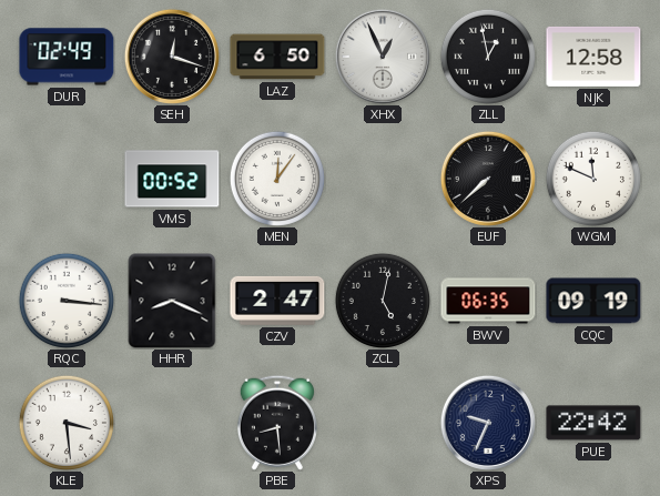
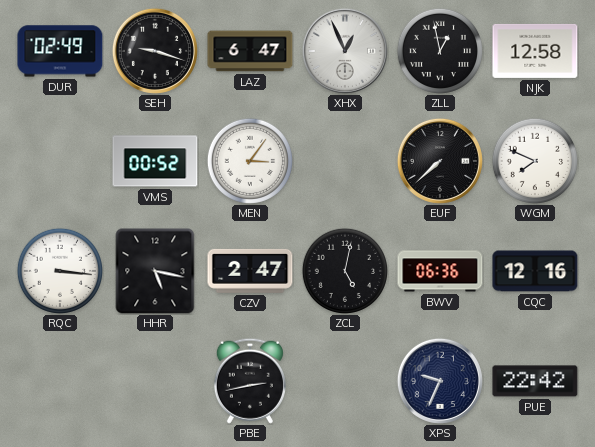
SEH: 12:18 -> 9:18
LAZ: 6:50 -> 6:47
MEN: 12:06 -> 3:06
WGM: 11:49 -> 7:49
HHR: 8:19 -> 5:17
BWV: 06:35 -> 06:36
CQC: 09:19 -> 12:16
KLE: 3:29 -> none
PBE: 8:29 -> 2:43
